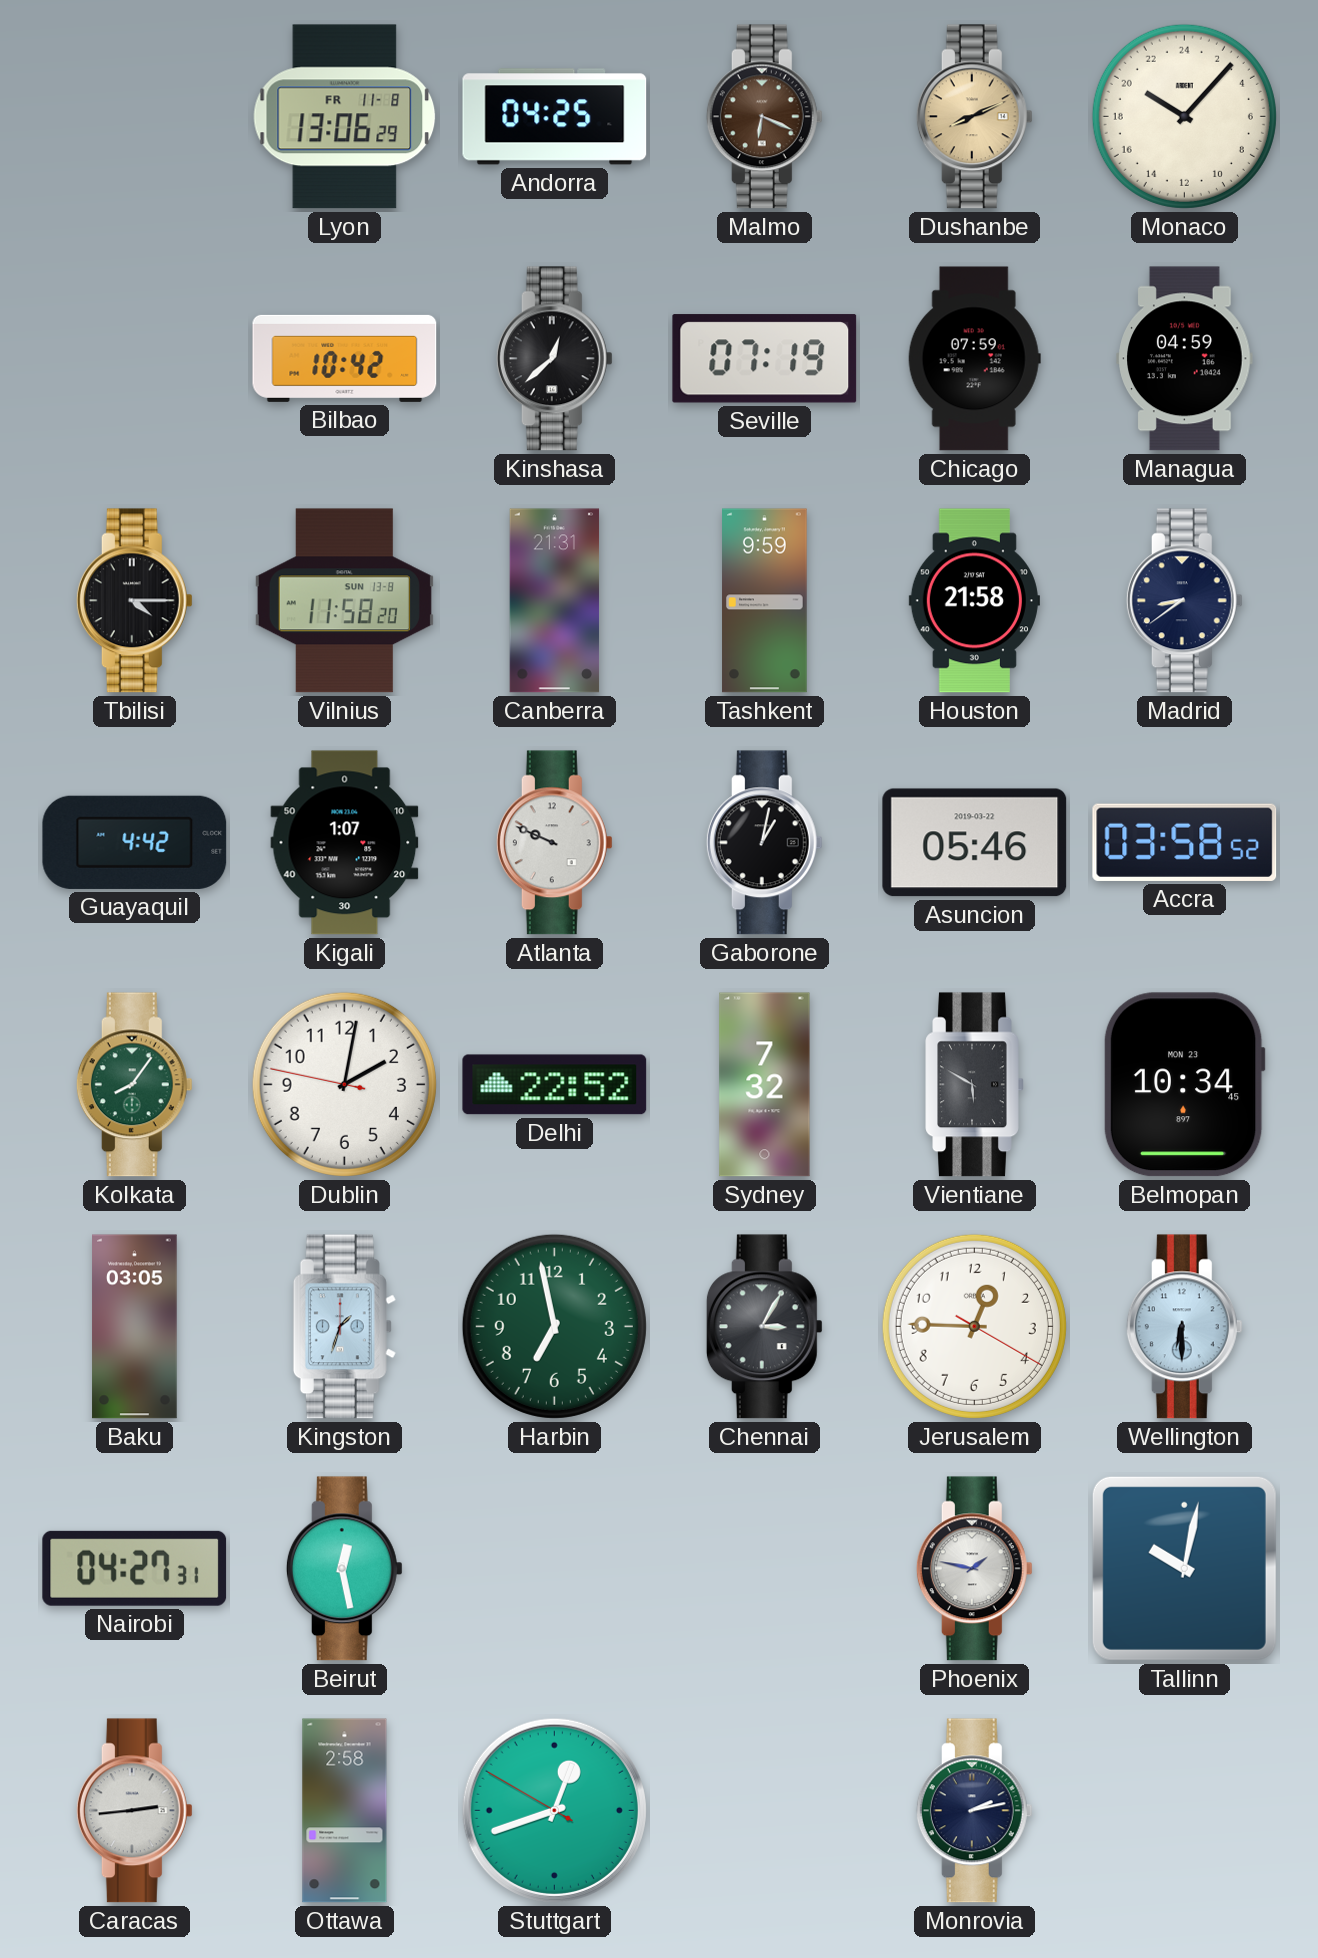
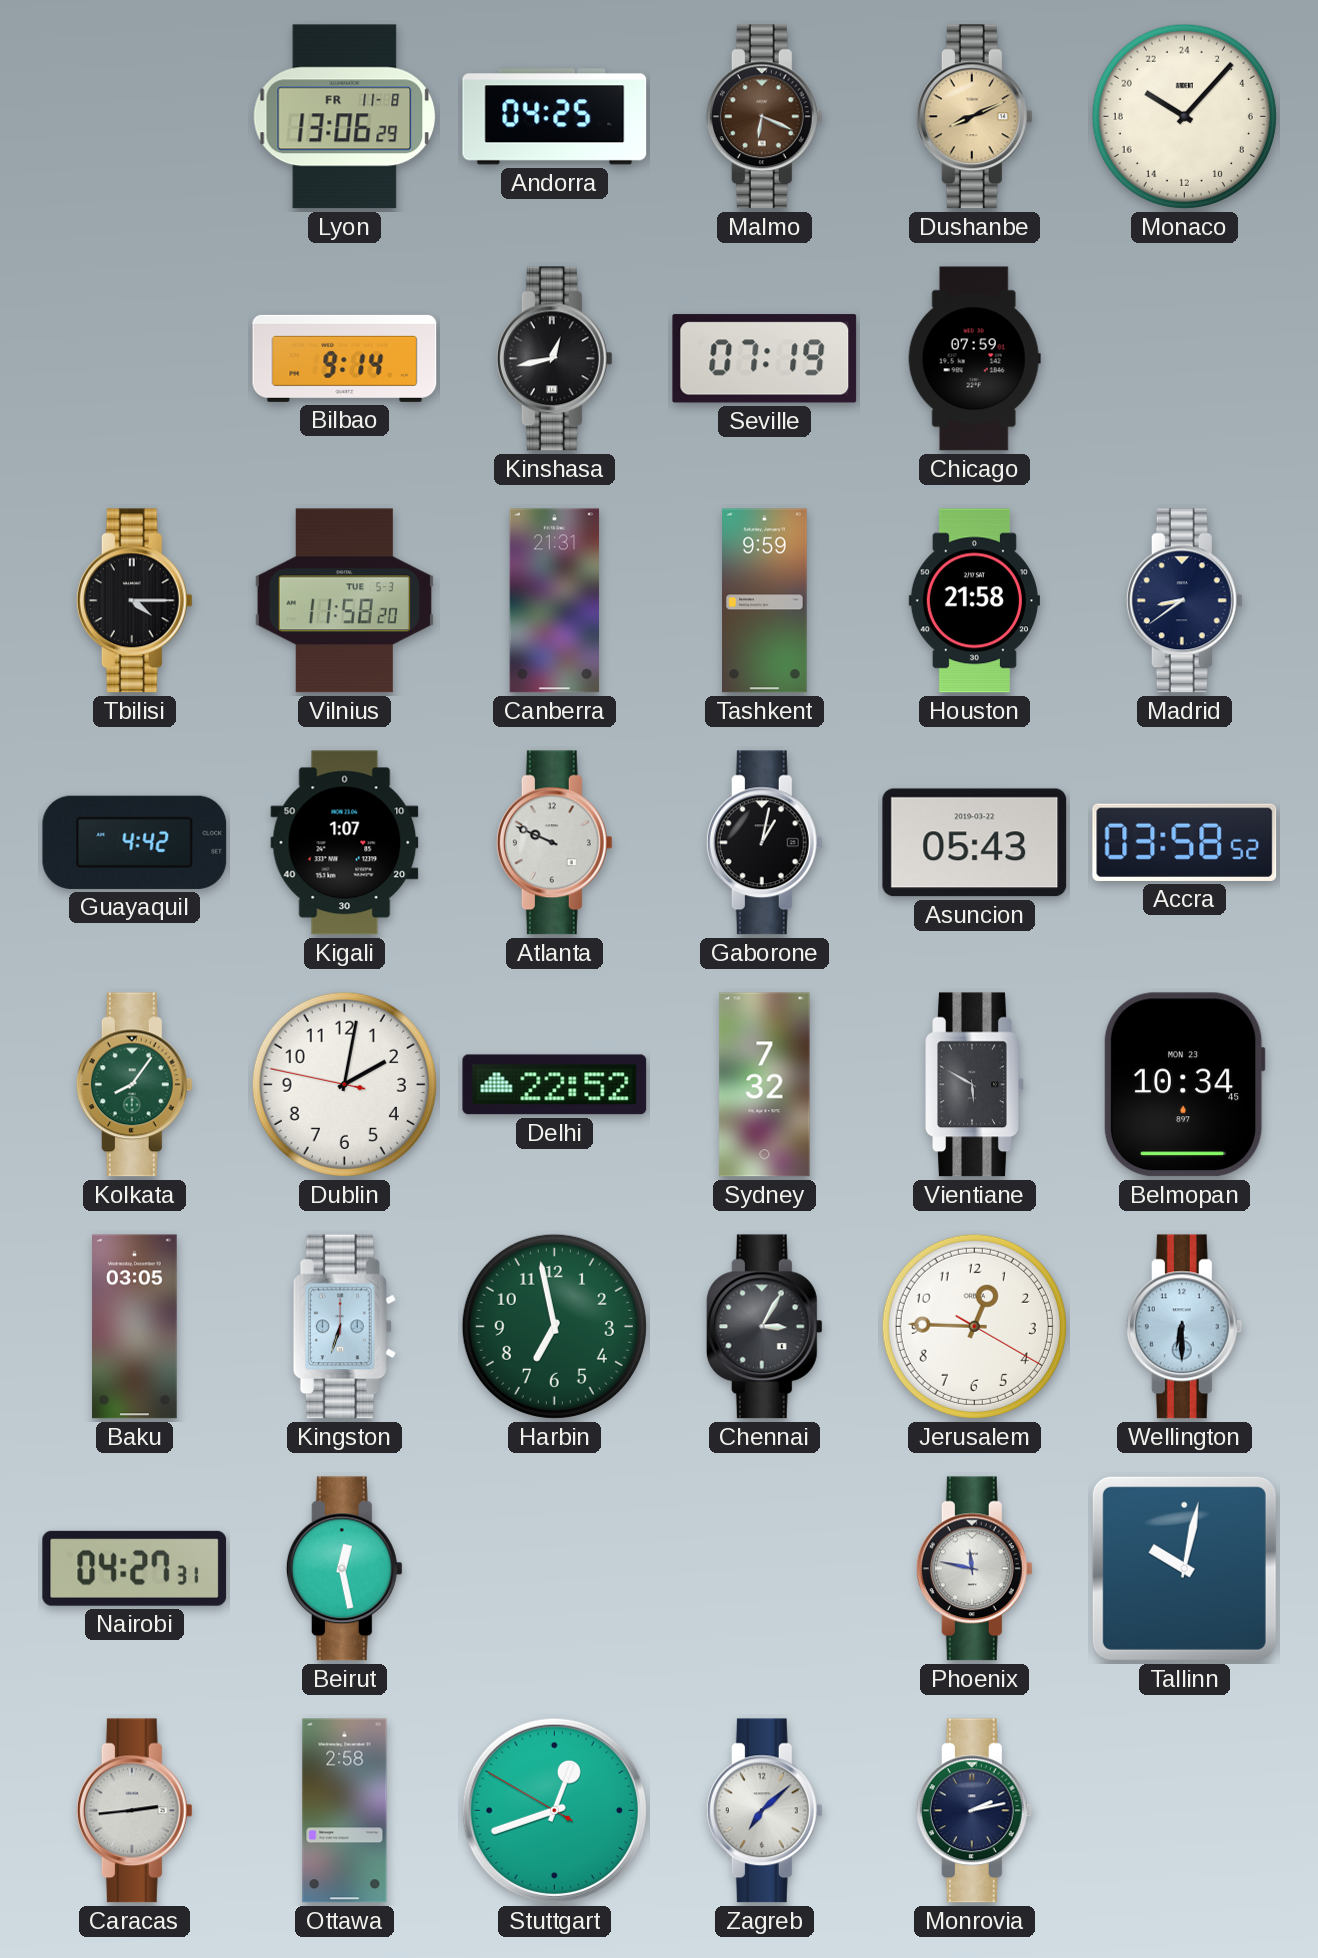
Bilbao: 10:42 -> 9:14
Kinshasa: 12:38 -> 12:43
Managua: 04:59 -> none
Vilnius date: SUN 13-8 -> TUE 5-3
Asuncion: 05:46 -> 05:43
Kingston: 1:33 -> 6:33
Phoenix: 1:47 -> 11:47
Zagreb: none -> 7:08
